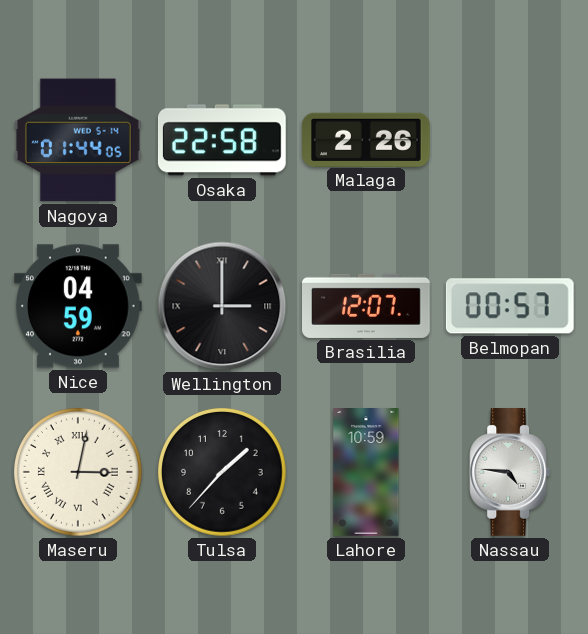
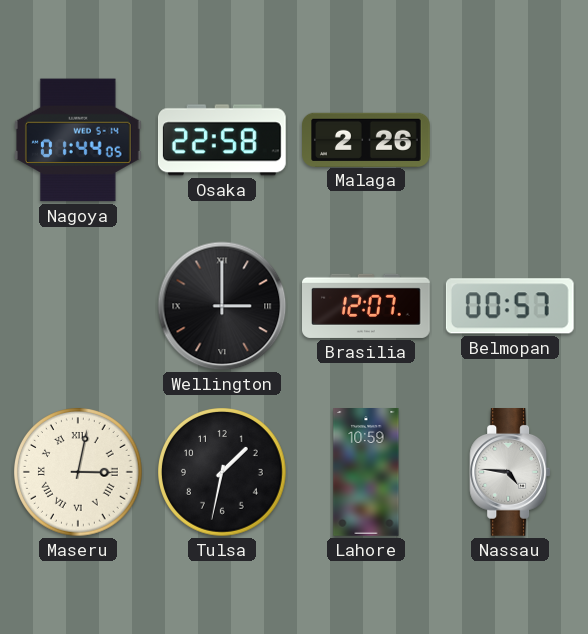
Nice: 04:59 -> none
Tulsa: 1:37 -> 1:32
